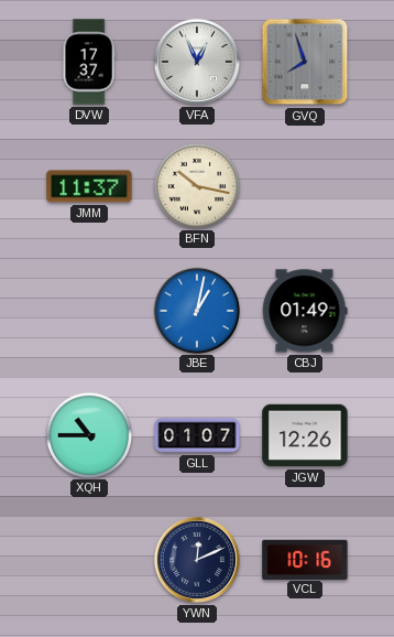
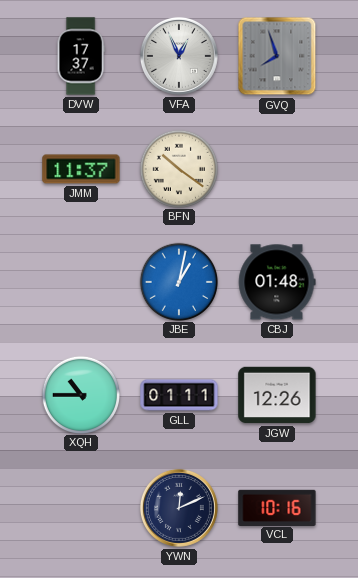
BFN: 10:17 -> 10:21
CBJ: 01:49 -> 01:48
GLL: 01:07 -> 01:11
